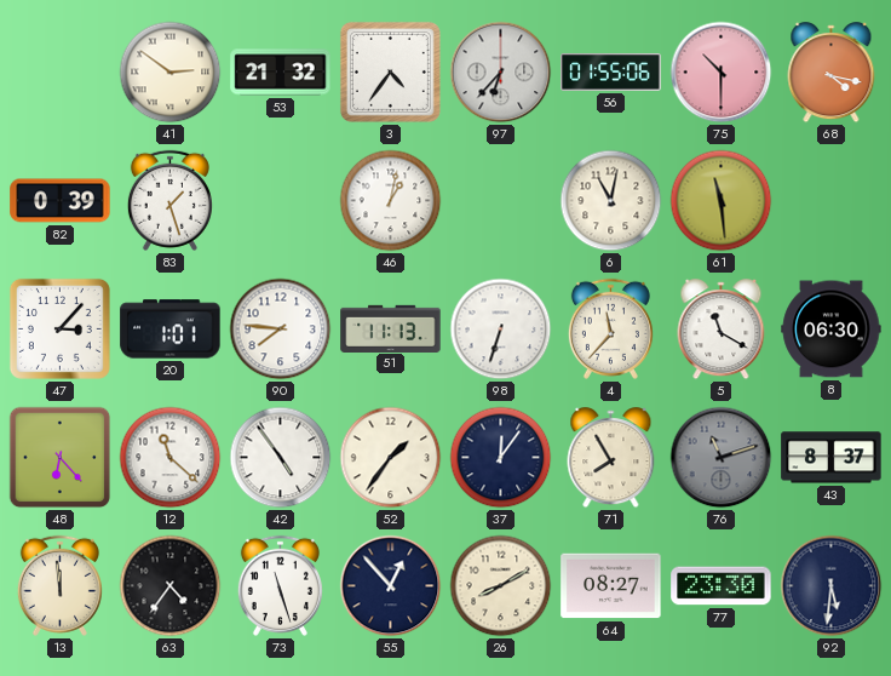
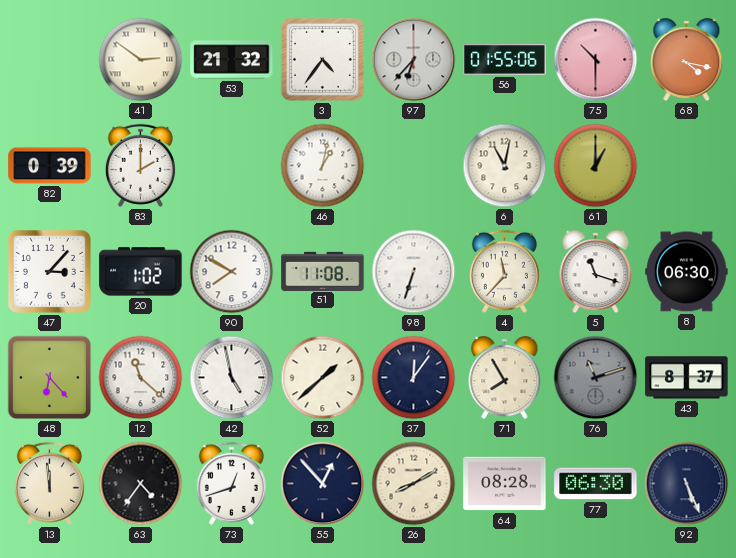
83: 1:27 -> 2:00
61: 11:29 -> 1:00
20: 1:01 -> 1:02
90: 7:46 -> 7:50
51: 11:13 -> 11:08
5: 11:20 -> 11:18
42: 4:54 -> 4:58
52: 1:36 -> 1:38
73: 11:27 -> 12:42
64: 08:27 -> 08:28
77: 23:30 -> 06:30
92: 5:31 -> 5:26
